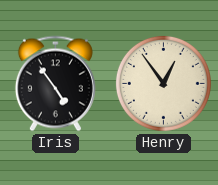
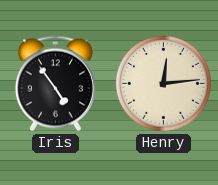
Henry: 12:54 -> 12:14
